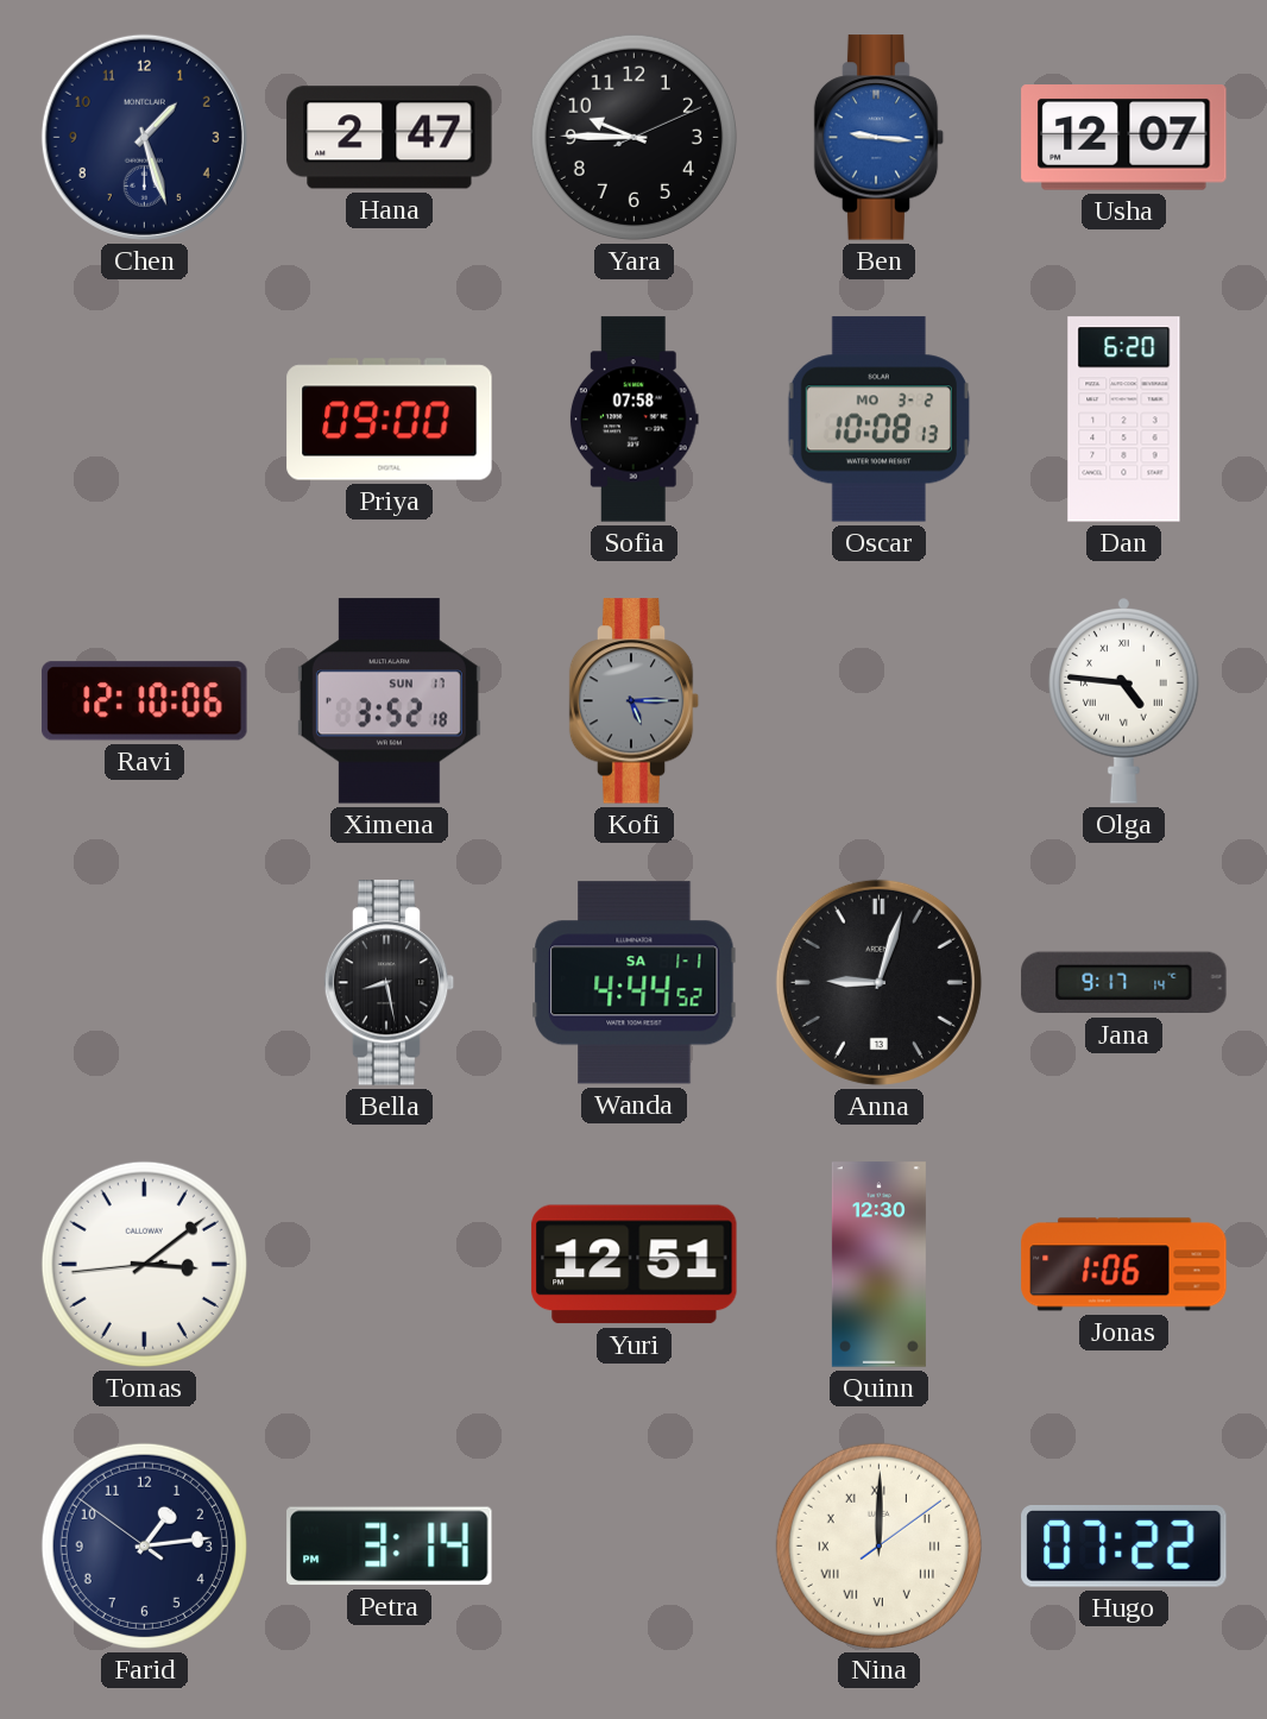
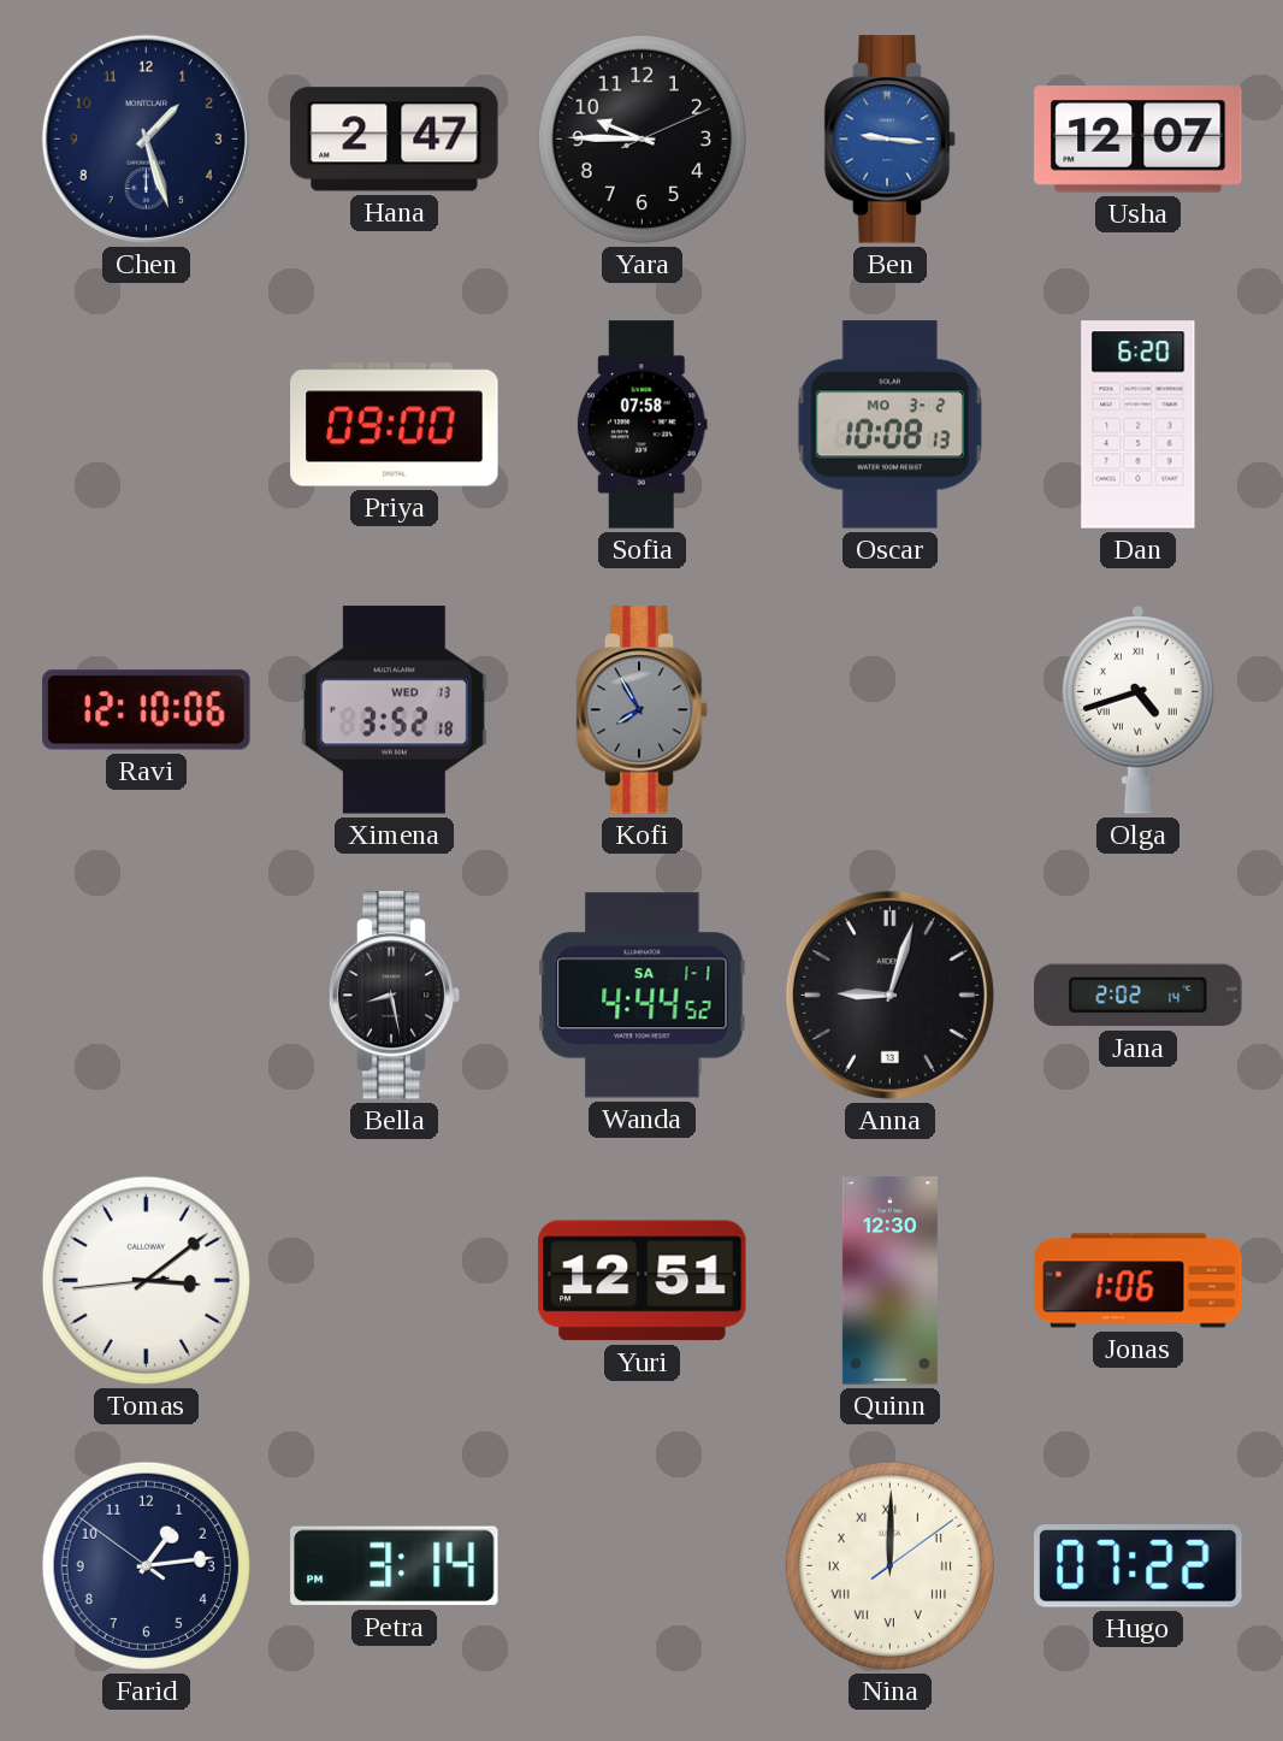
Ximena date: SUN 17 -> WED 13
Kofi: 5:15 -> 7:55
Olga: 4:46 -> 4:42
Jana: 9:17 -> 2:02
